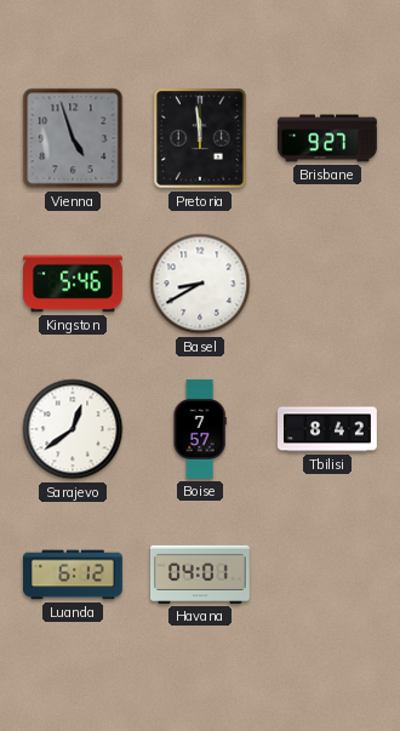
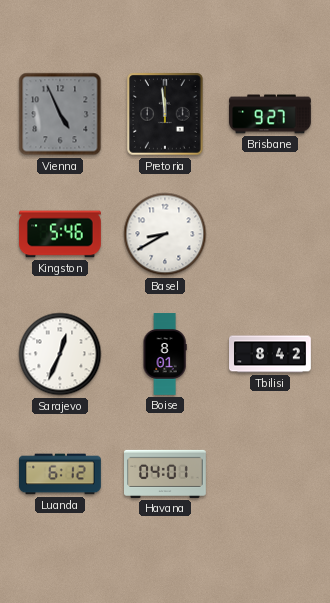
Vienna: 4:57 -> 4:56
Sarajevo: 12:39 -> 12:34
Boise: 7:57 -> 8:01
